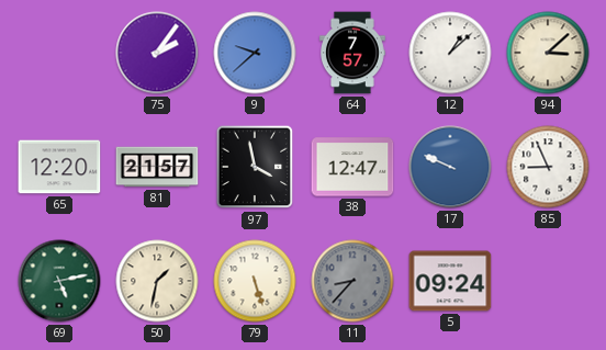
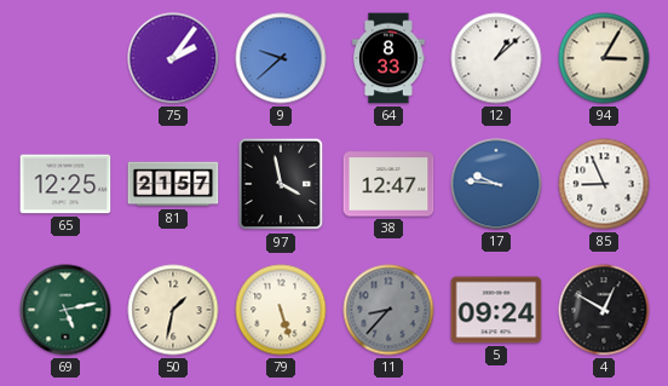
64: 7:57 -> 8:33
94: 3:08 -> 3:05
65: 12:20 -> 12:25
17: 9:49 -> 9:46
4: none -> 12:50
